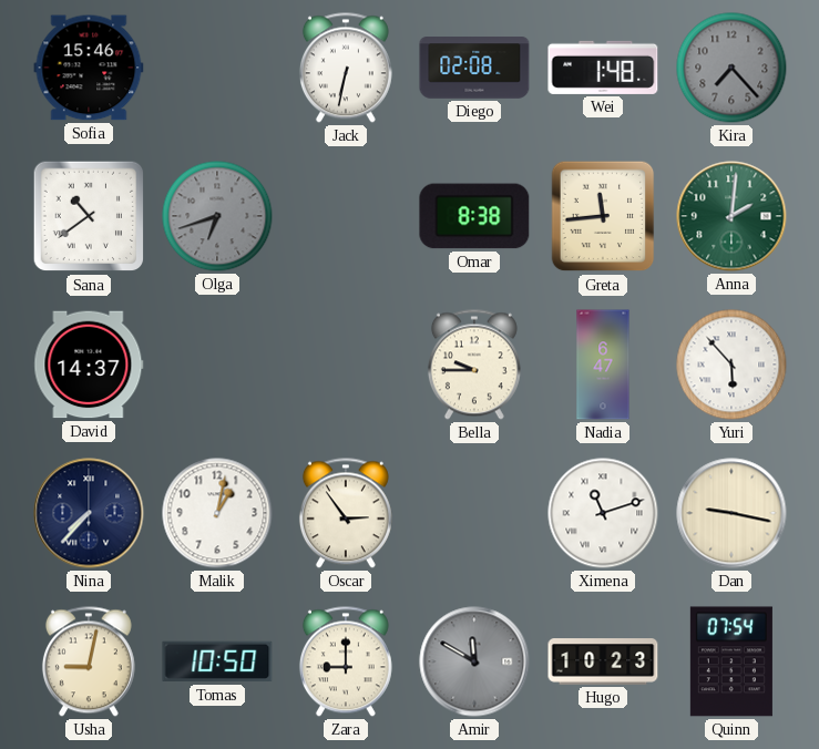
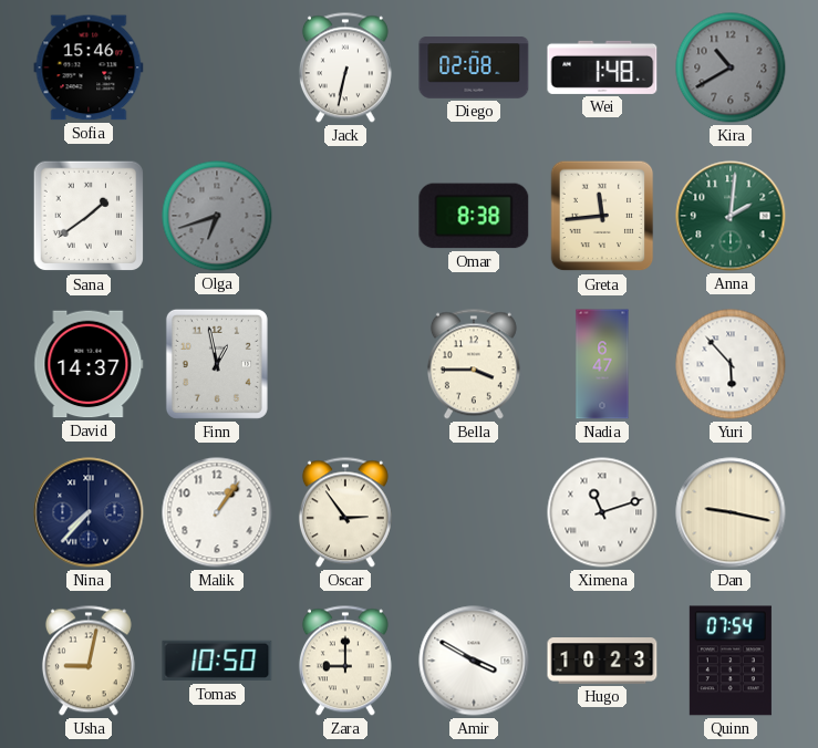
Kira: 7:23 -> 10:40
Sana: 10:39 -> 1:39
Finn: none -> 12:58
Bella: 9:45 -> 3:45
Malik: 1:02 -> 1:06
Amir: 11:50 -> 3:50
Amir dial: grey -> white
